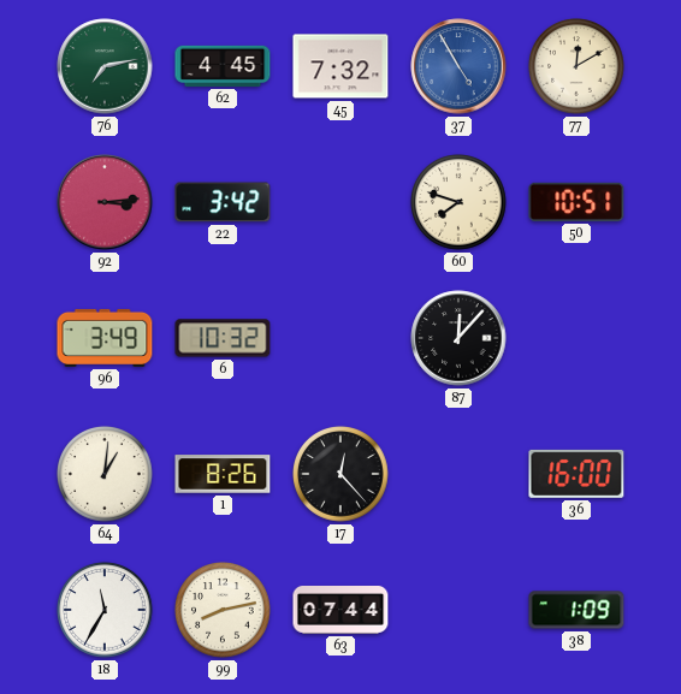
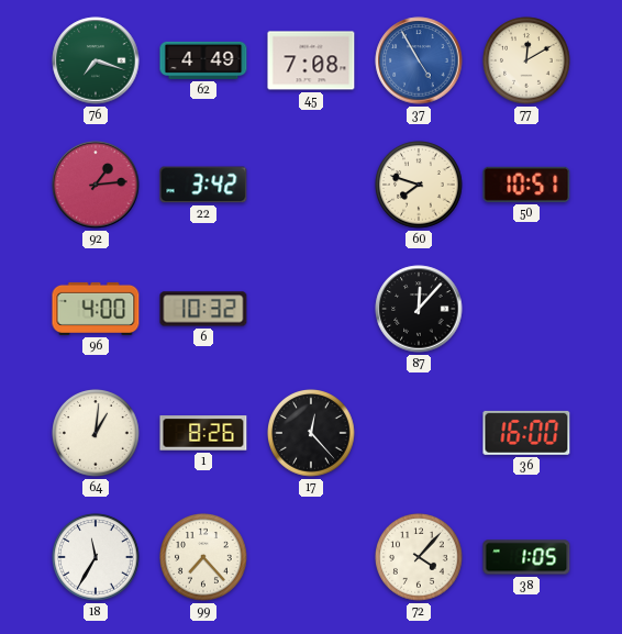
76: 7:13 -> 7:18
62: 4:45 -> 4:49
45: 7:32 -> 7:08
92: 3:14 -> 1:14
96: 3:49 -> 4:00
99: 8:13 -> 7:23
63: 07:44 -> none
72: none -> 4:07
38: 1:09 -> 1:05
